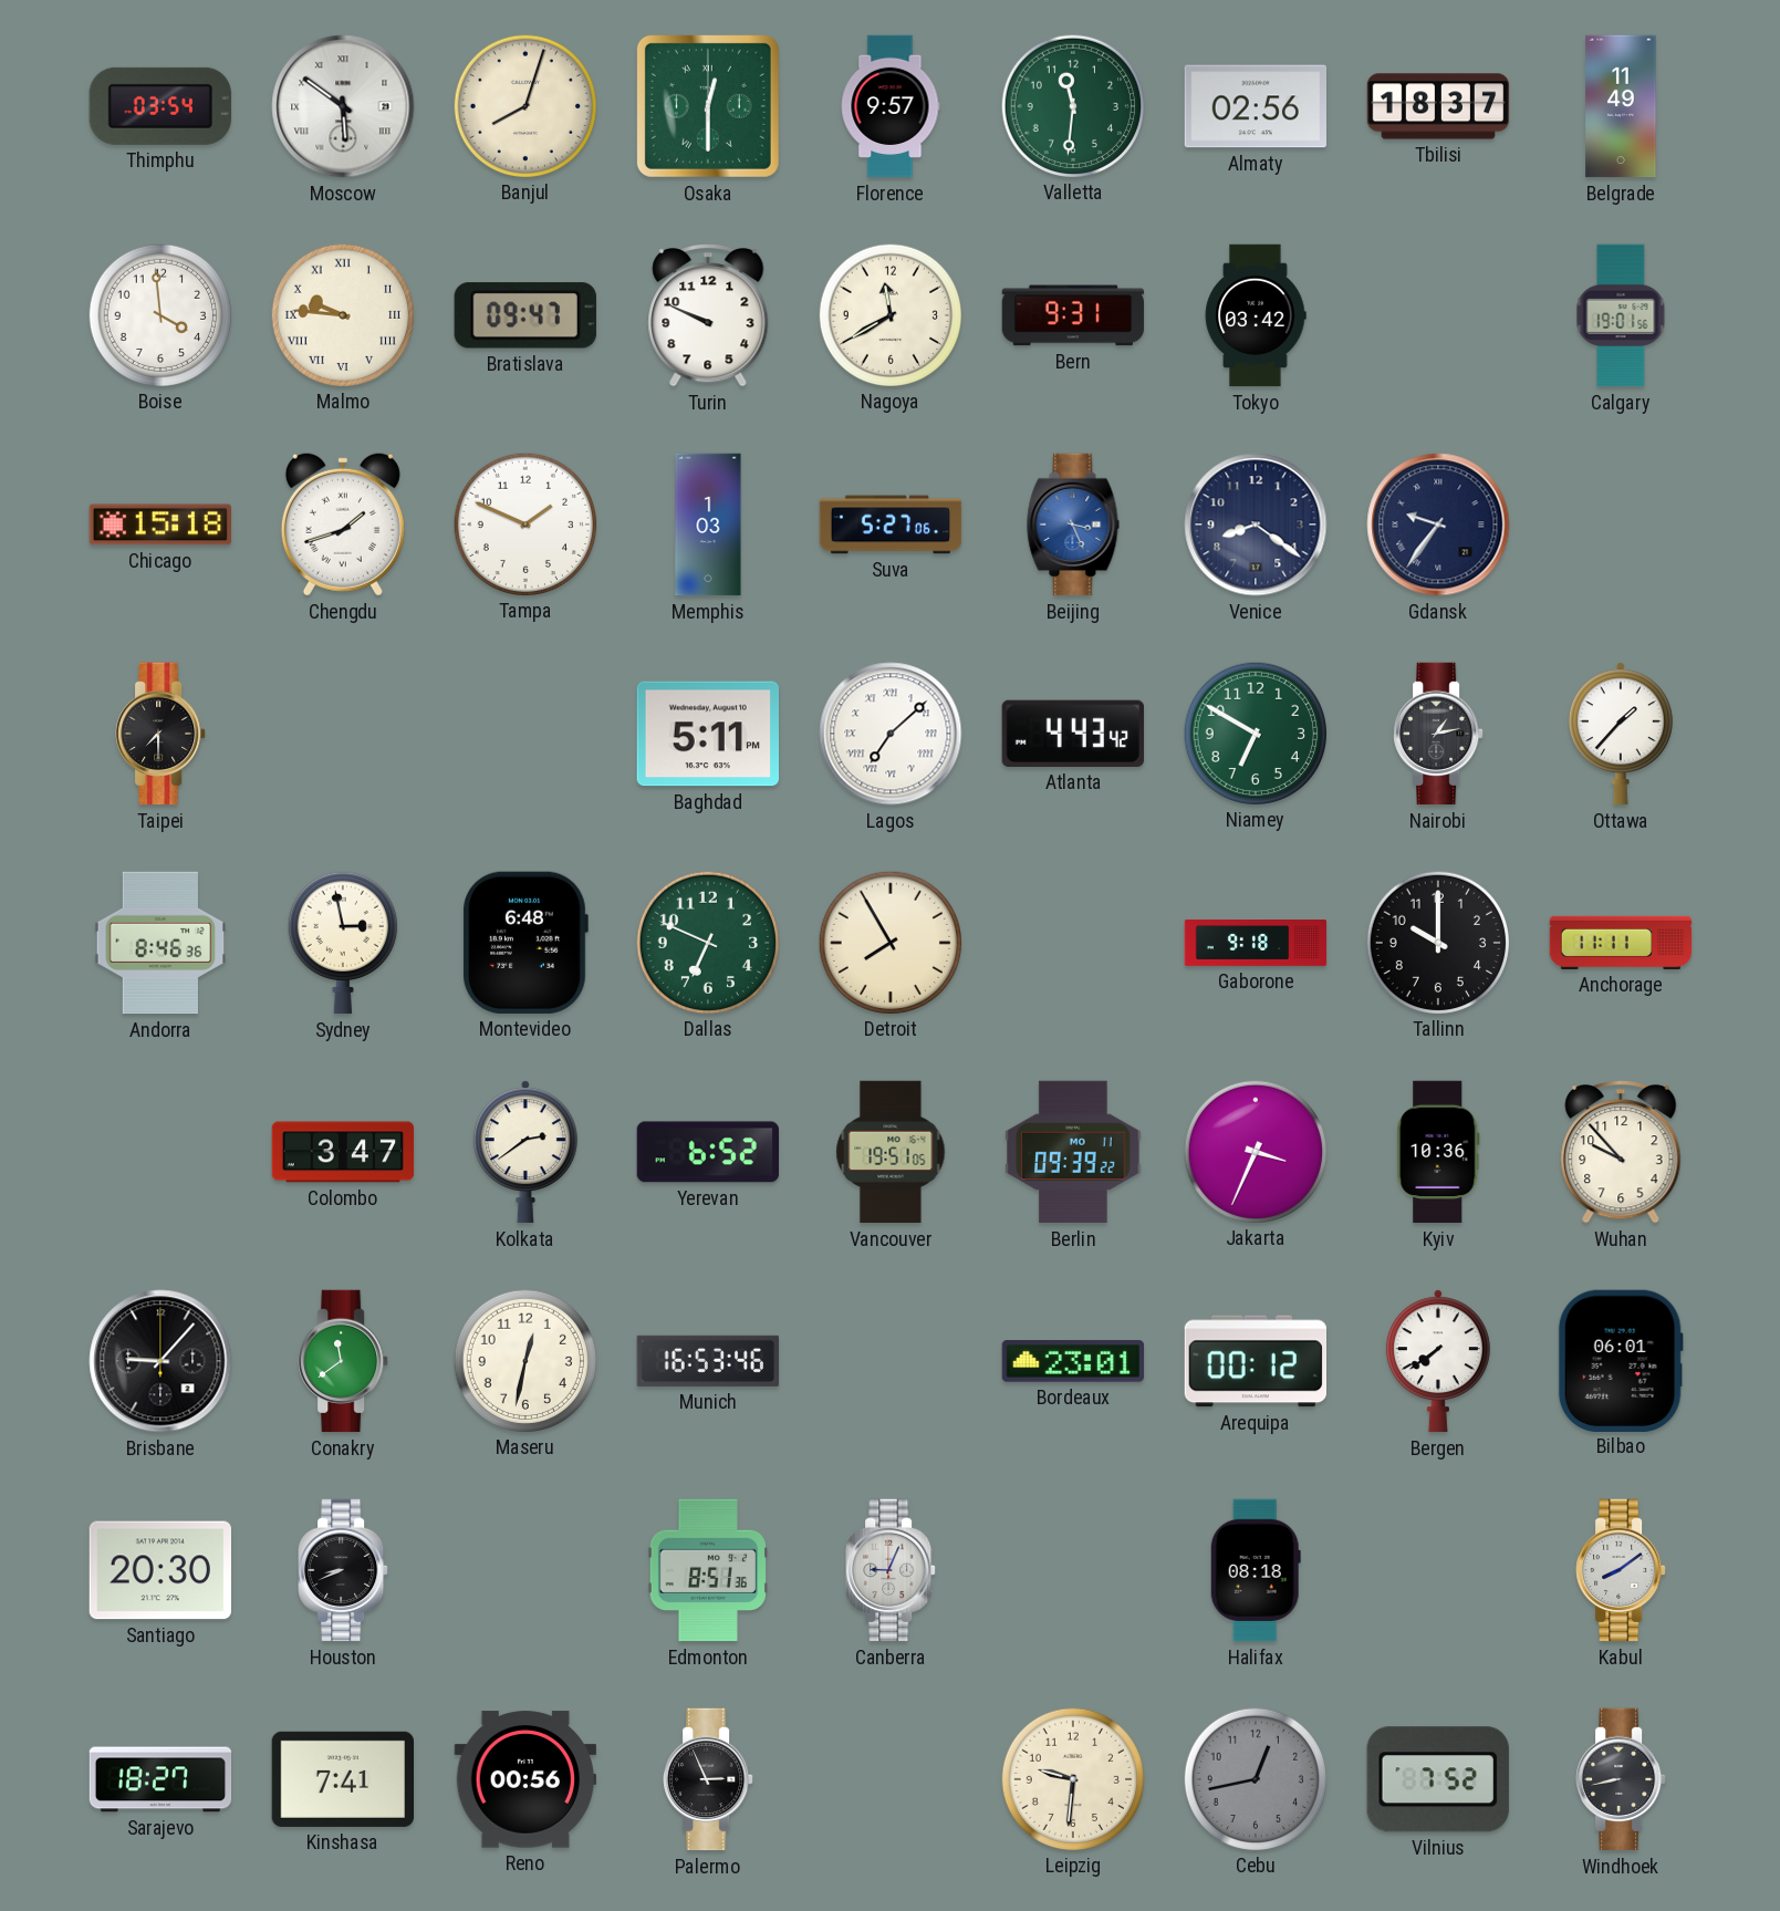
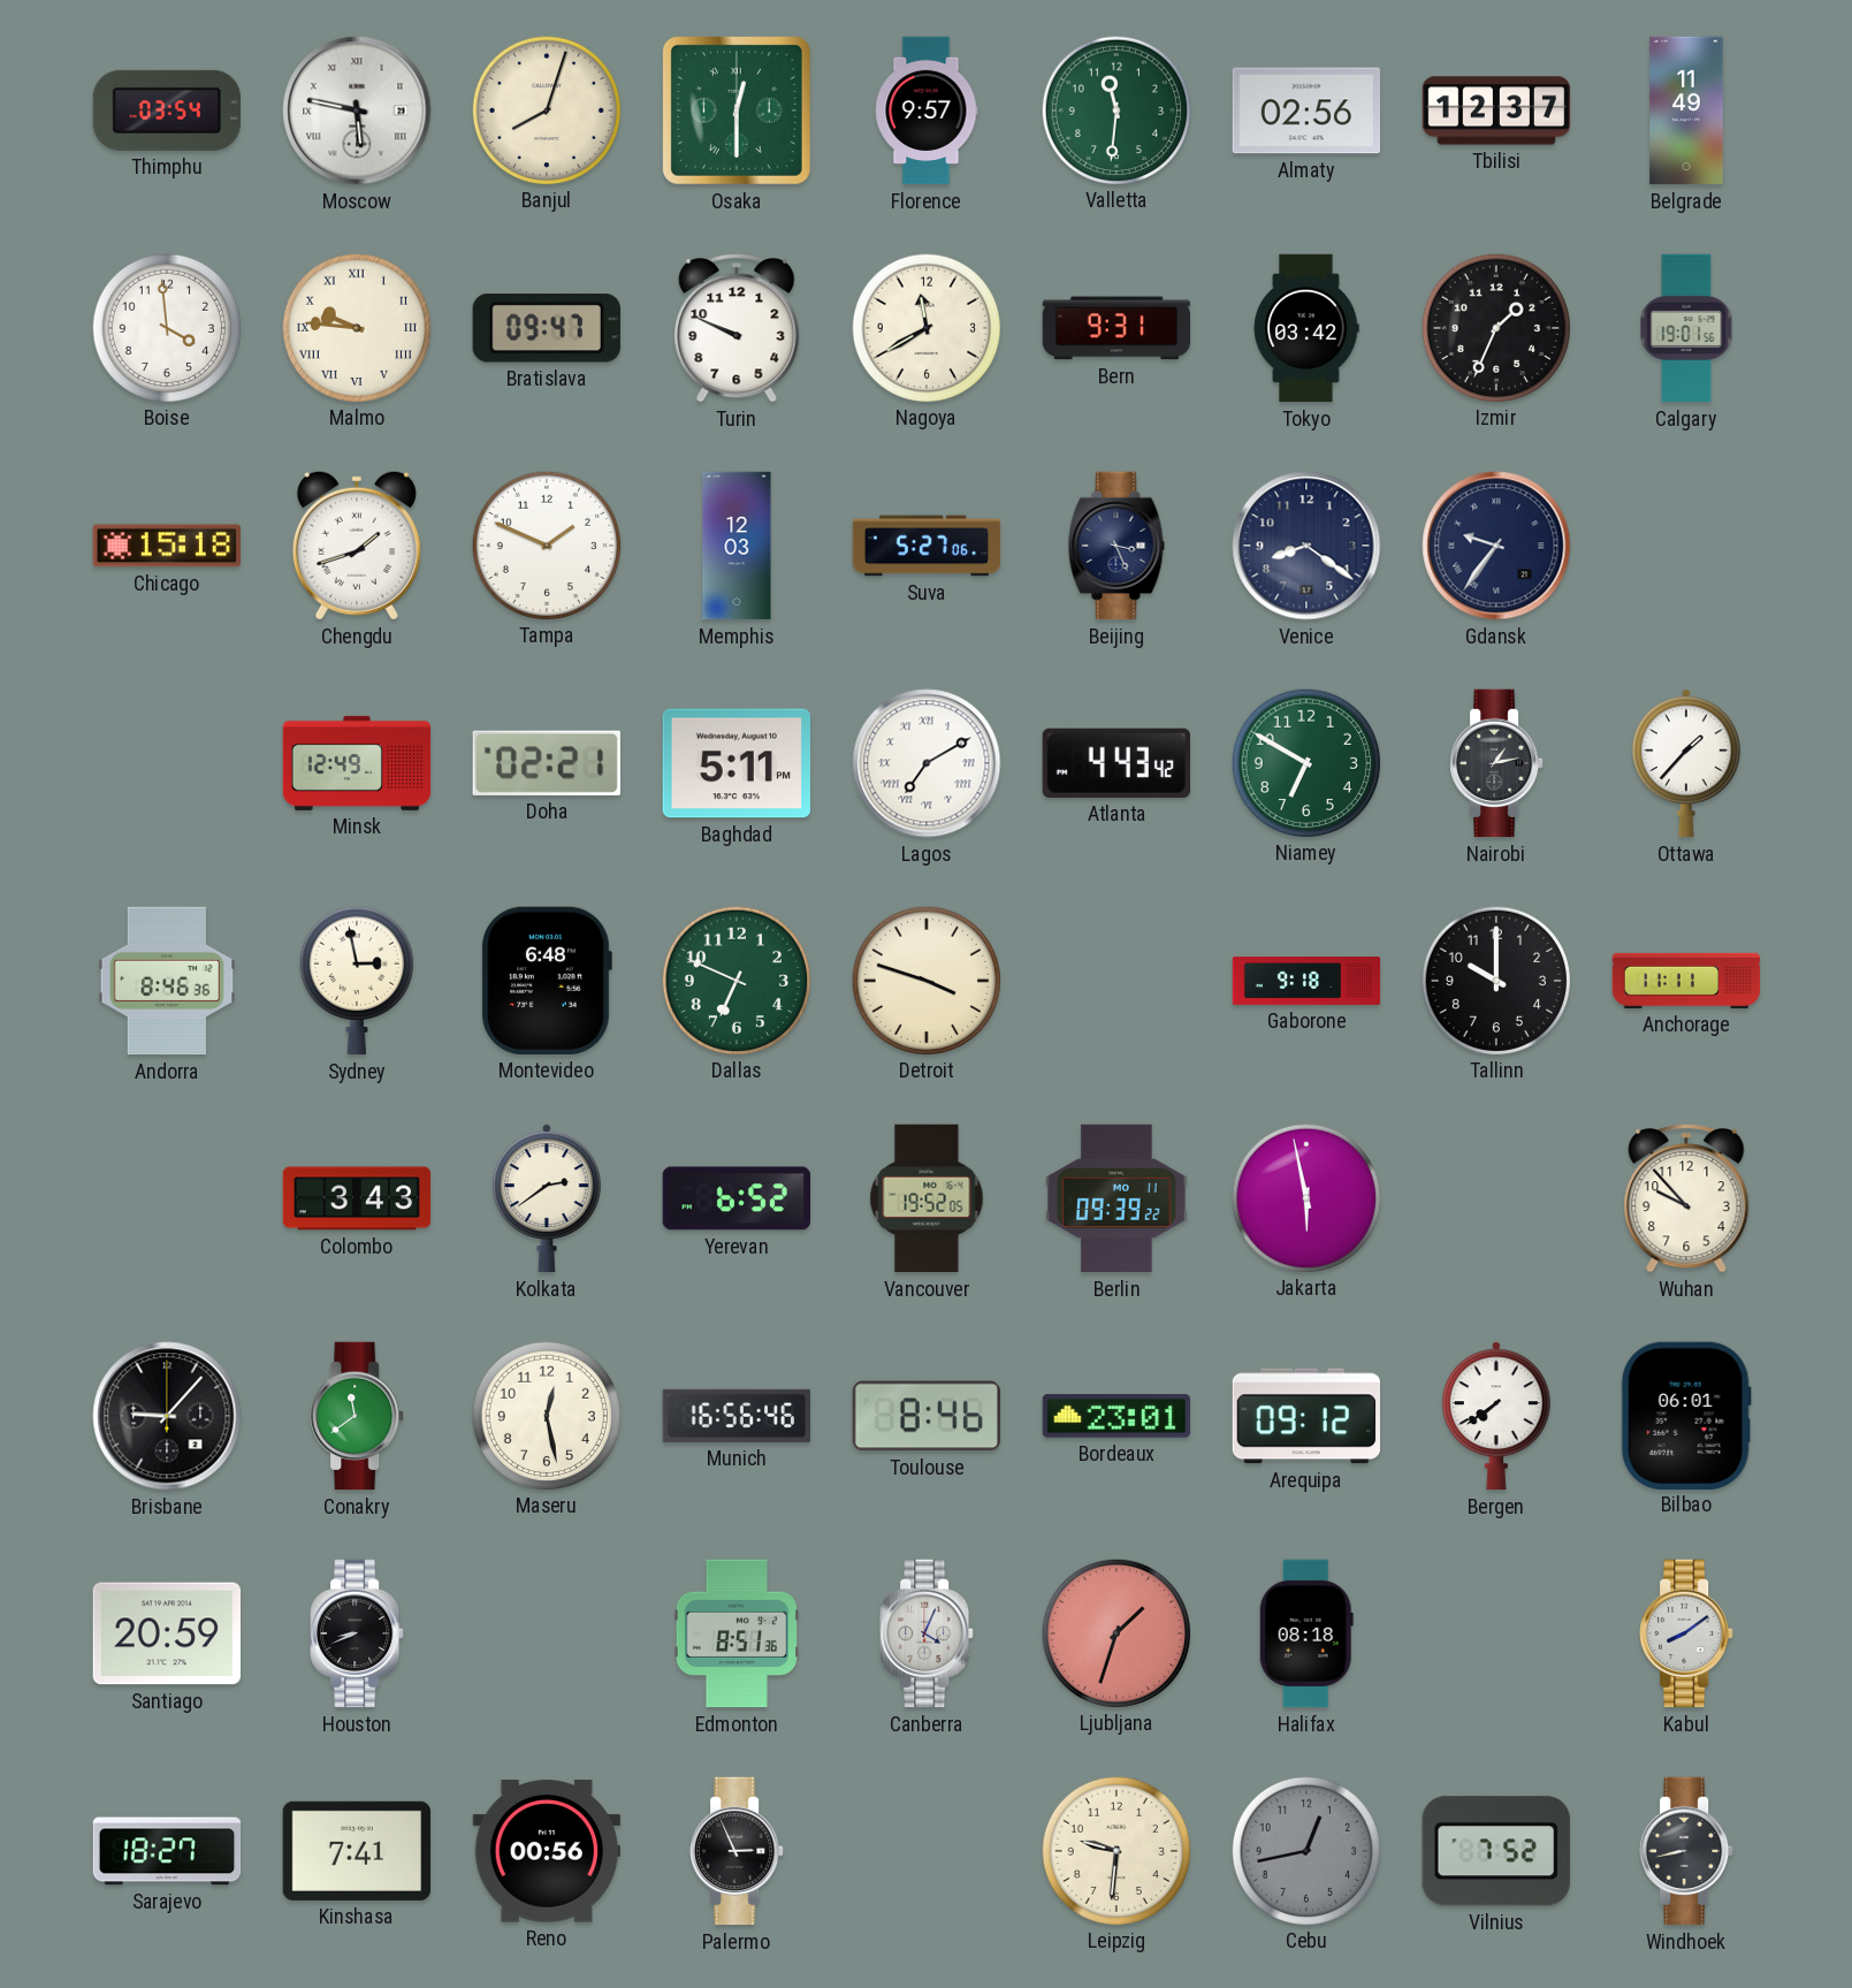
Moscow: 5:51 -> 5:47
Tbilisi: 18:37 -> 12:37
Izmir: none -> 1:34
Memphis: 1:03 -> 12:03
Beijing dial: blue -> navy
Taipei: 7:30 -> none
Minsk: none -> 12:49
Doha: none -> 02:21
Lagos: 7:08 -> 7:10
Detroit: 7:55 -> 3:48
Colombo: 3:47 -> 3:43
Vancouver: 19:51 -> 19:52
Jakarta: 3:34 -> 5:58
Kyiv: 10:36 -> none
Maseru: 12:32 -> 12:28
Munich: 16:53 -> 16:56
Toulouse: none -> 8:46
Arequipa: 00:12 -> 09:12
Santiago: 20:30 -> 20:59
Canberra: 9:04 -> 4:04
Ljubljana: none -> 1:33
